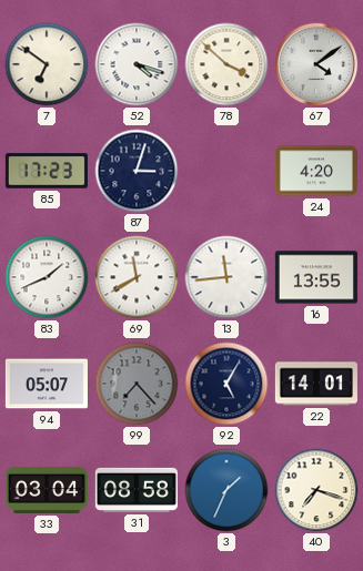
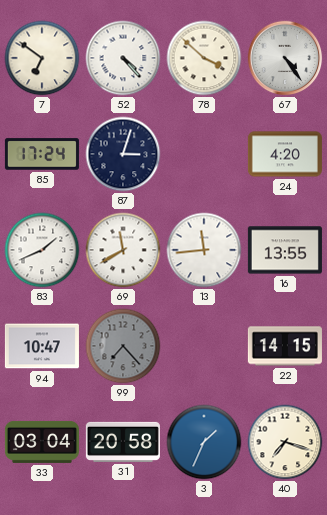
52: 4:18 -> 4:23
67: 4:09 -> 4:24
85: 17:23 -> 17:24
94: 05:07 -> 10:47
92: 5:05 -> none
22: 14:01 -> 14:15
31: 08:58 -> 20:58
